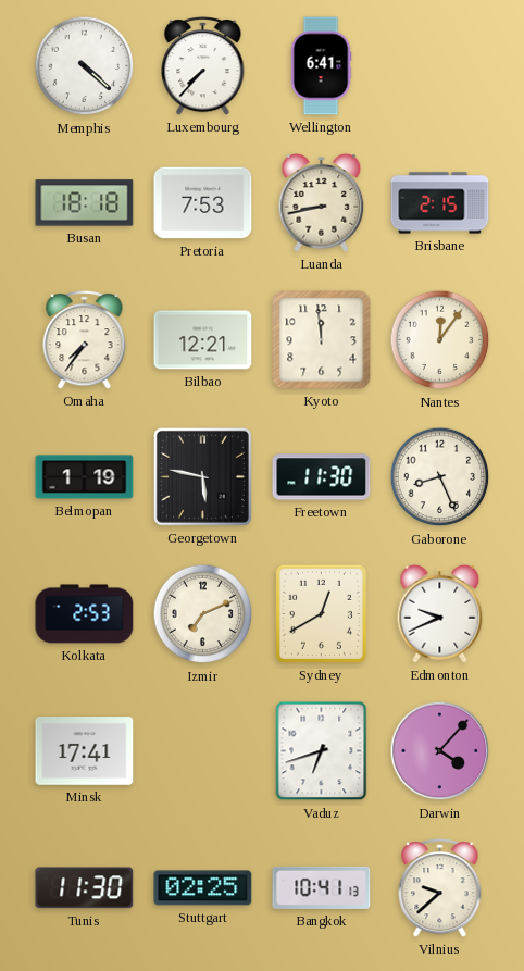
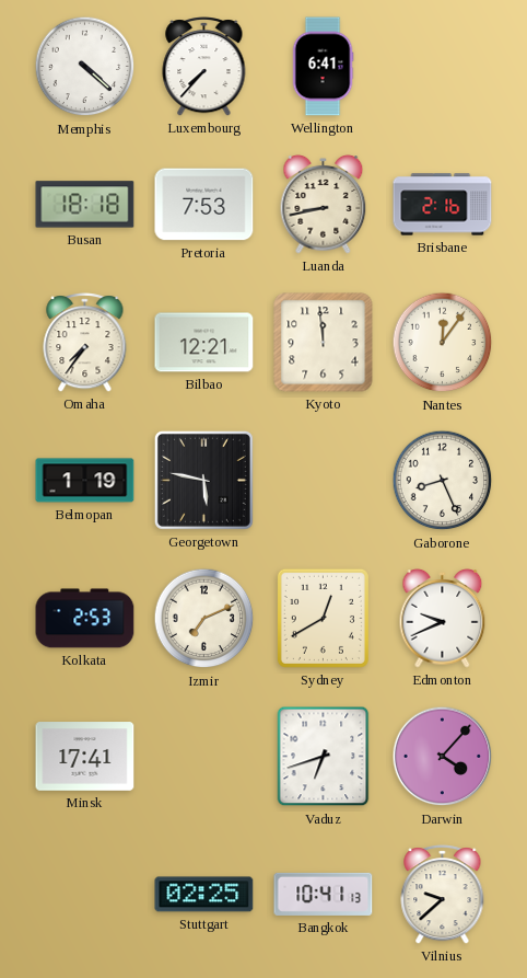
Brisbane: 2:15 -> 2:16
Freetown: 11:30 -> none
Tunis: 11:30 -> none
